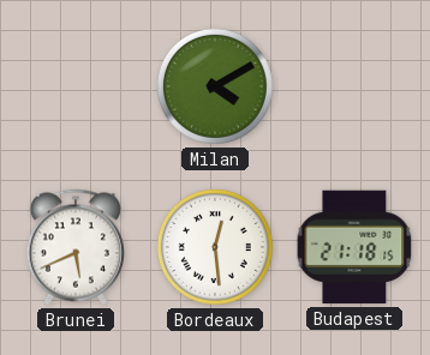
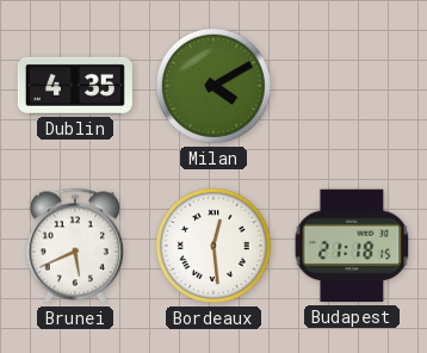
Dublin: none -> 4:35
